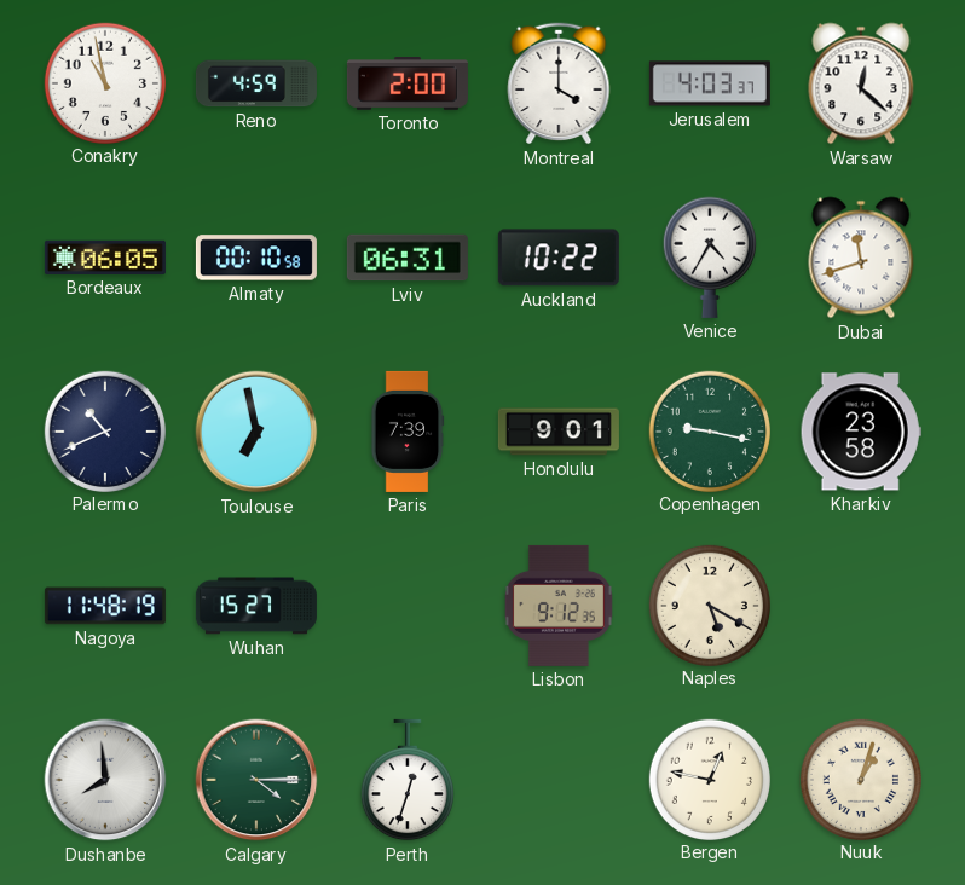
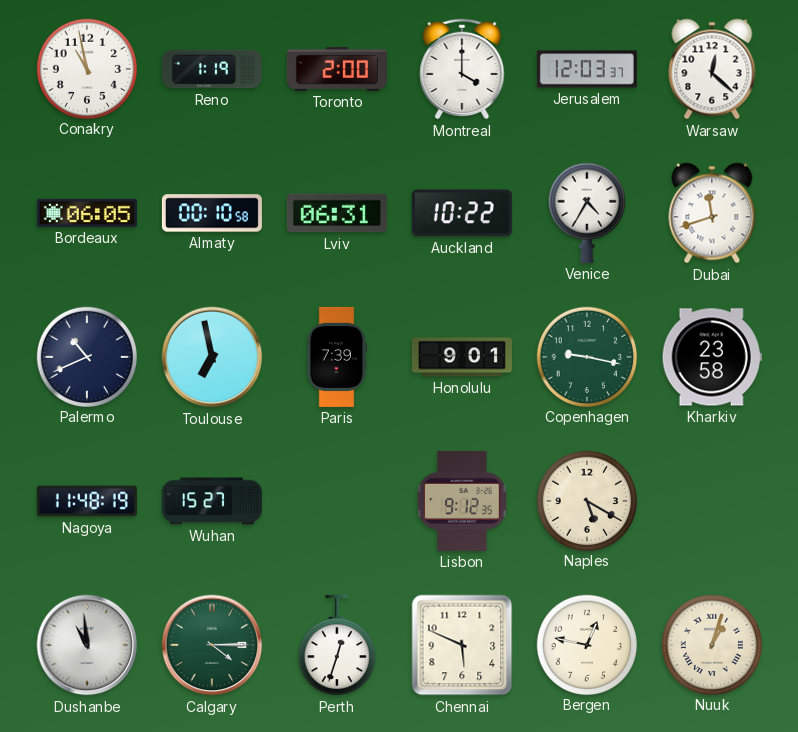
Reno: 4:59 -> 1:19
Jerusalem: 4:03 -> 12:03
Dushanbe: 7:59 -> 10:59
Chennai: none -> 5:49
